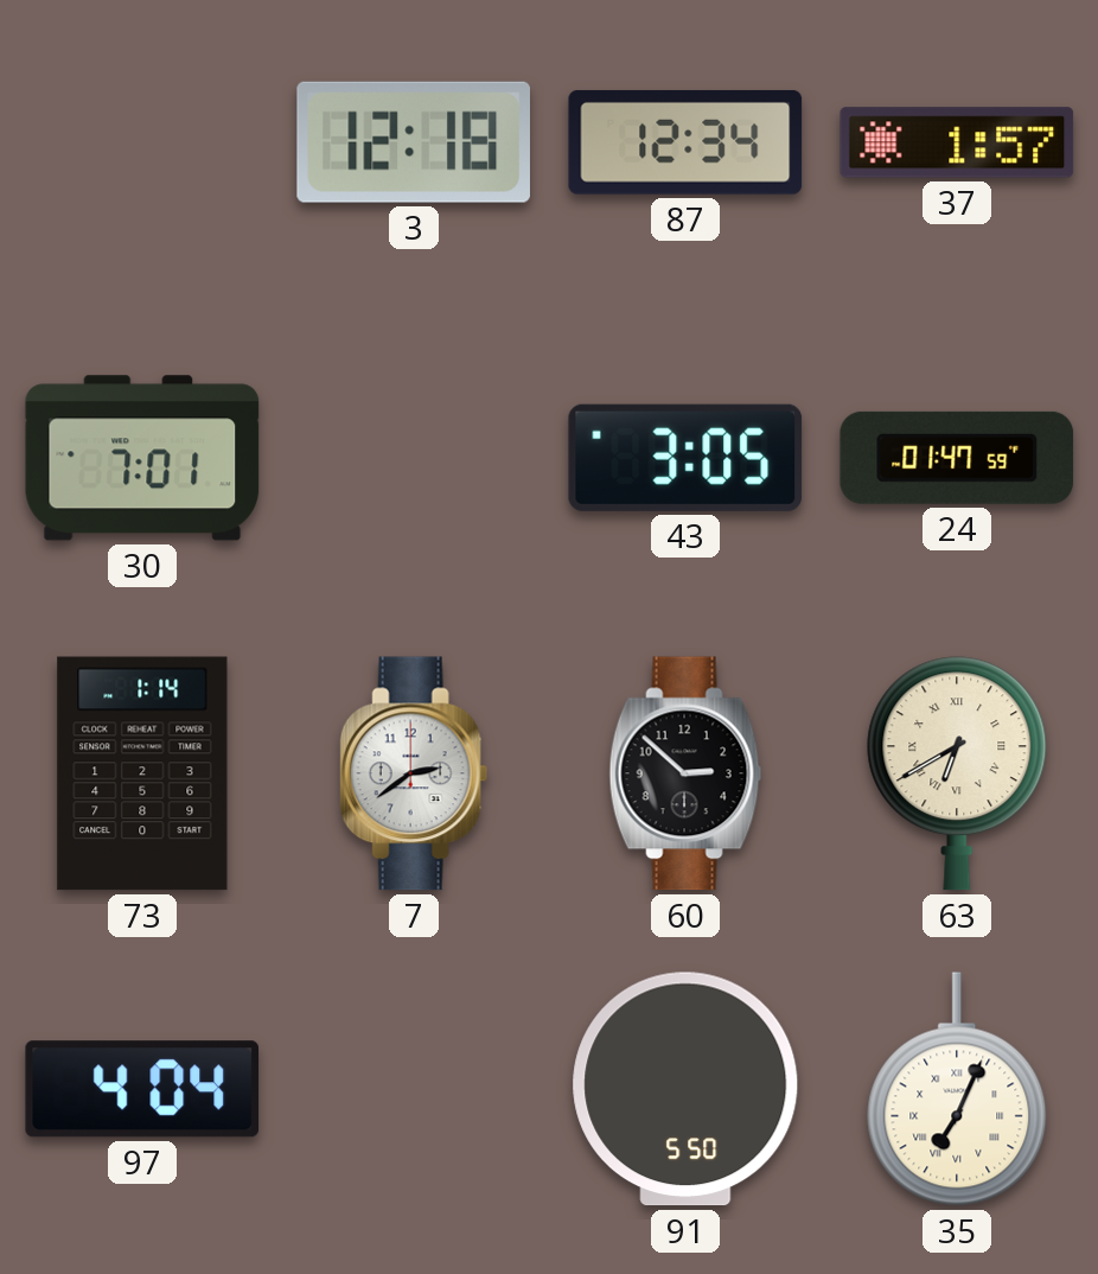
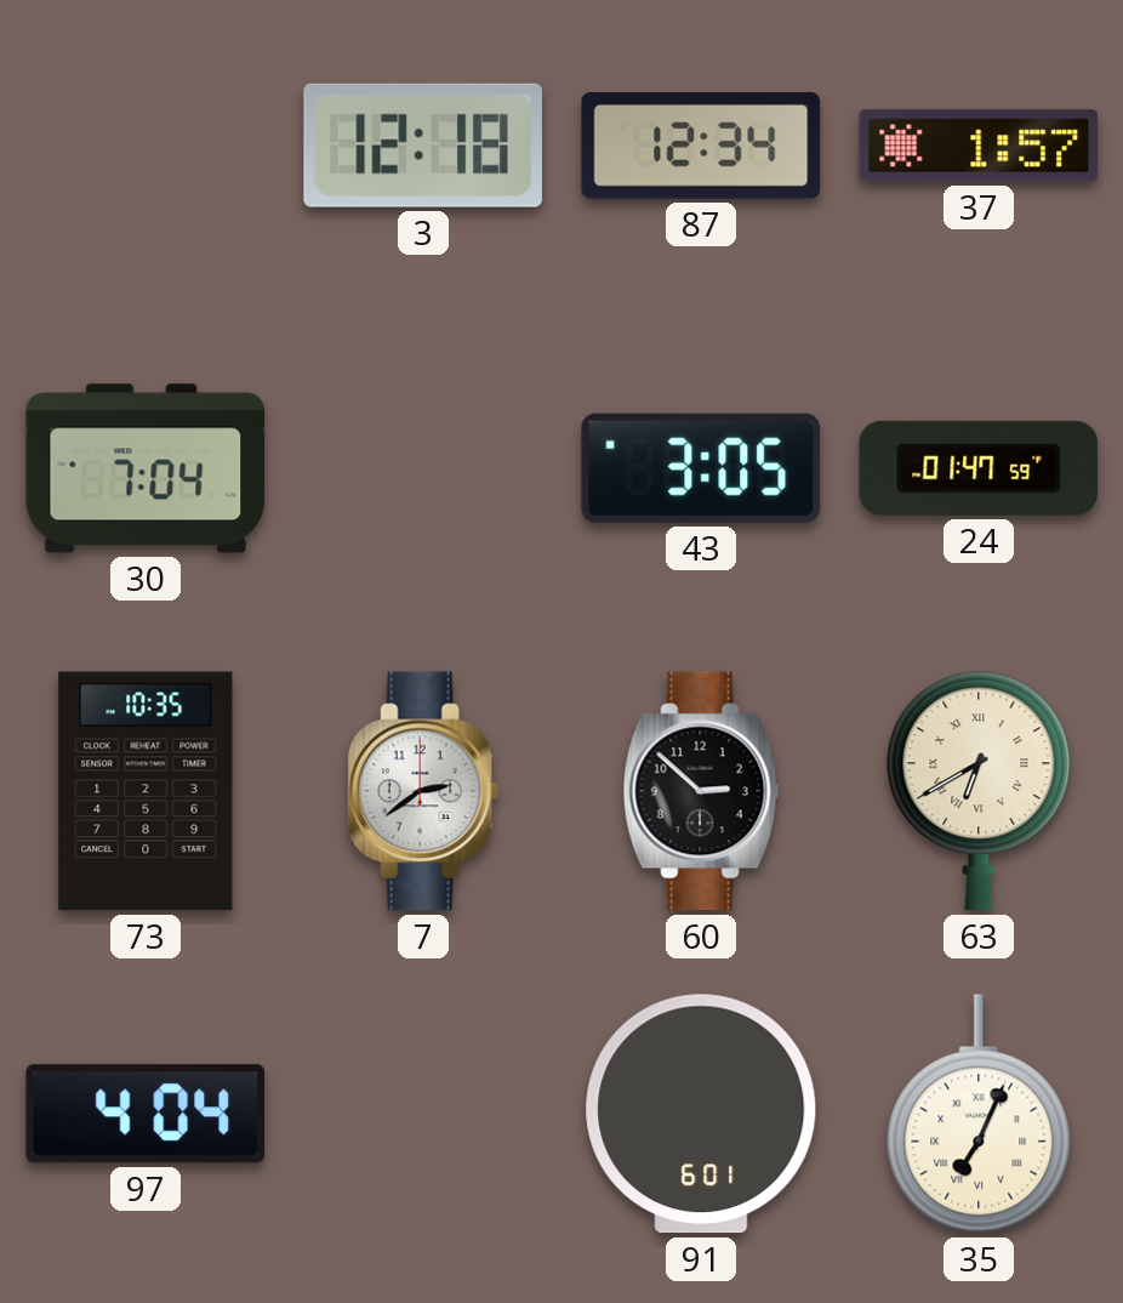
30: 7:01 -> 7:04
73: 1:14 -> 10:35
91: 5:50 -> 6:01
